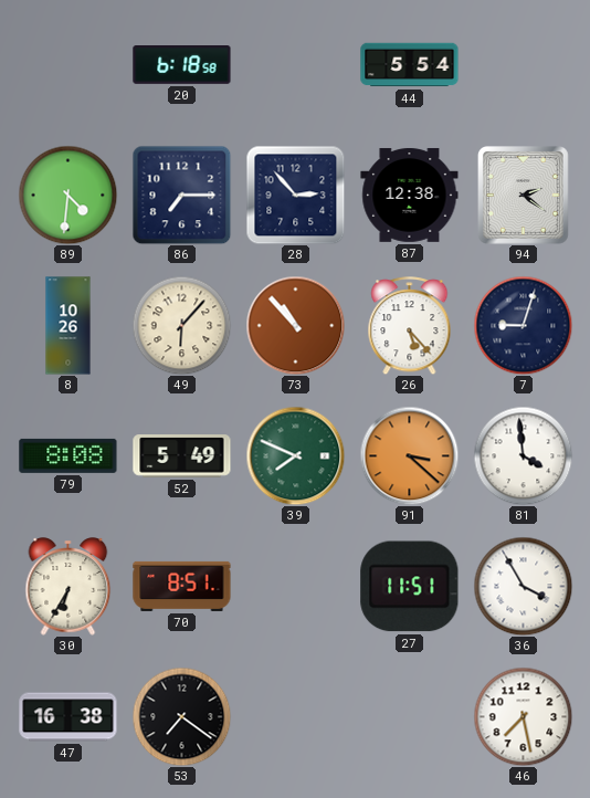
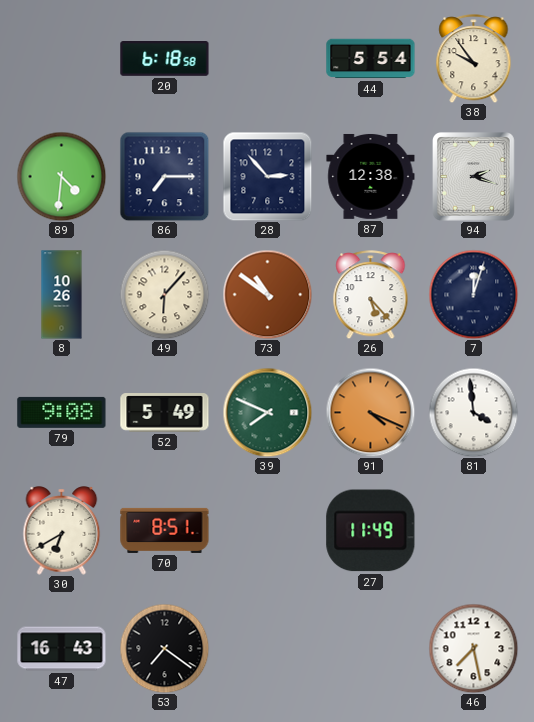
38: none -> 9:54
94: 2:21 -> 2:18
73: 10:53 -> 10:51
7: 9:03 -> 12:03
79: 8:08 -> 9:08
91: 3:22 -> 4:19
30: 6:35 -> 6:40
27: 11:51 -> 11:49
36: 3:55 -> none
47: 16:38 -> 16:43
